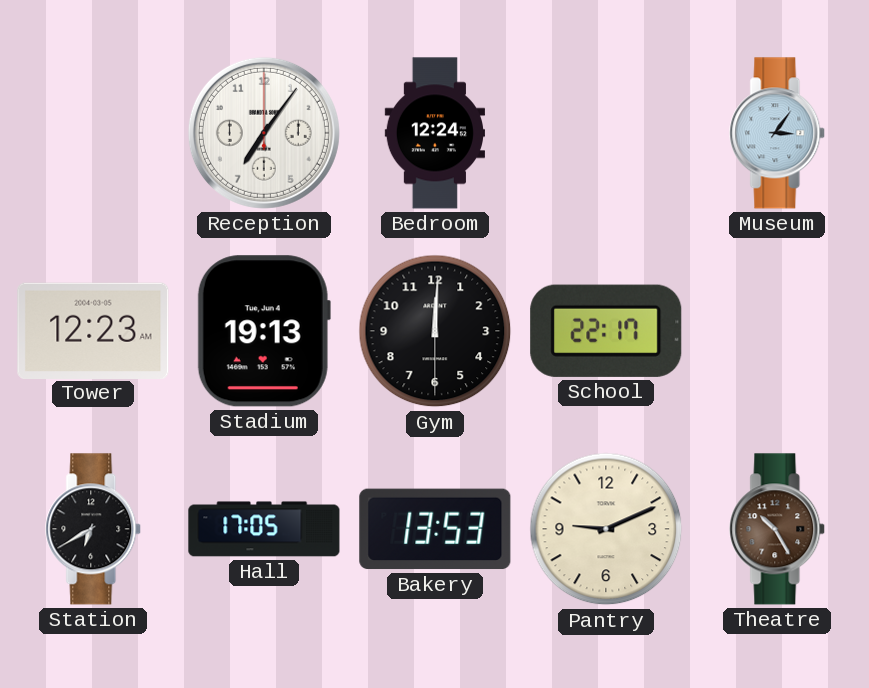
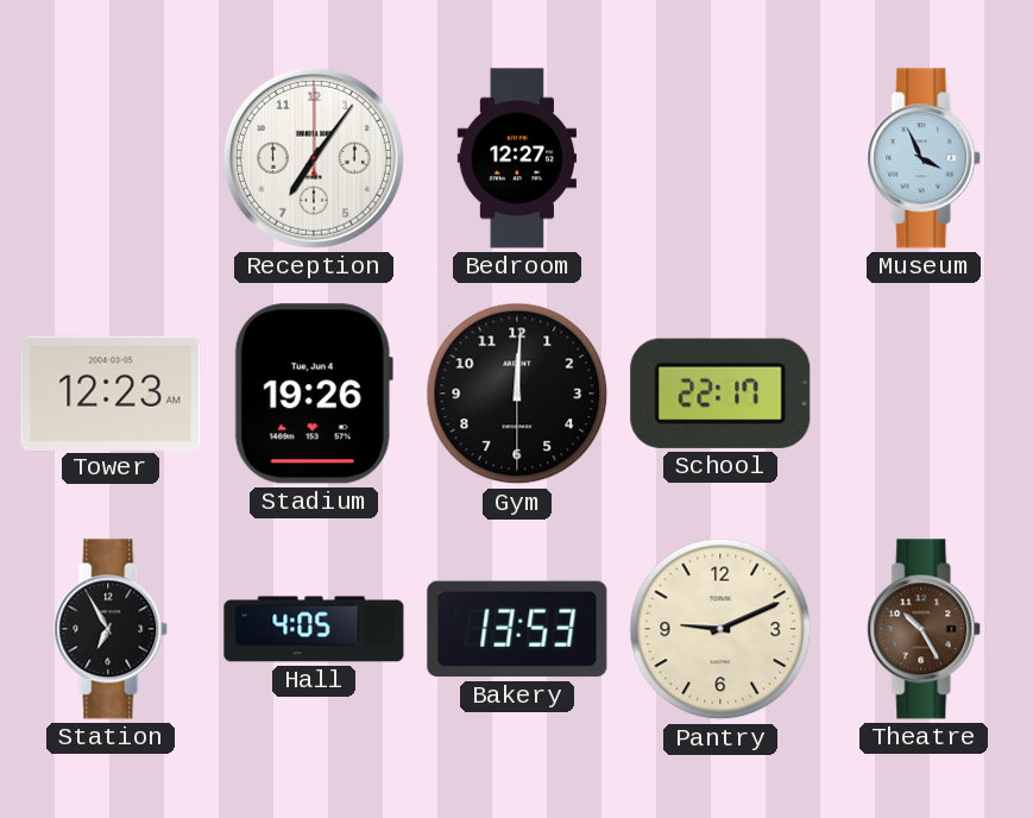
Bedroom: 12:24 -> 12:27
Museum: 3:06 -> 3:56
Stadium: 19:13 -> 19:26
Station: 6:40 -> 6:55
Hall: 17:05 -> 4:05
